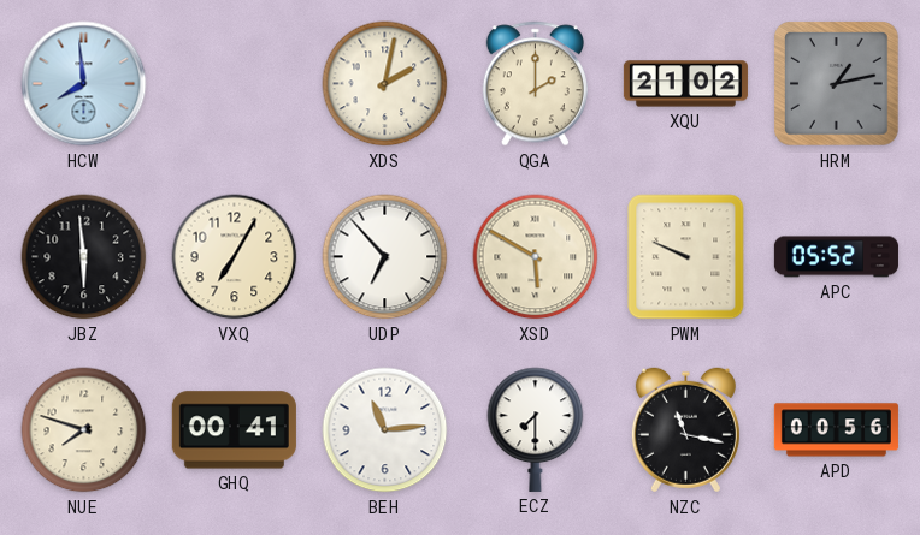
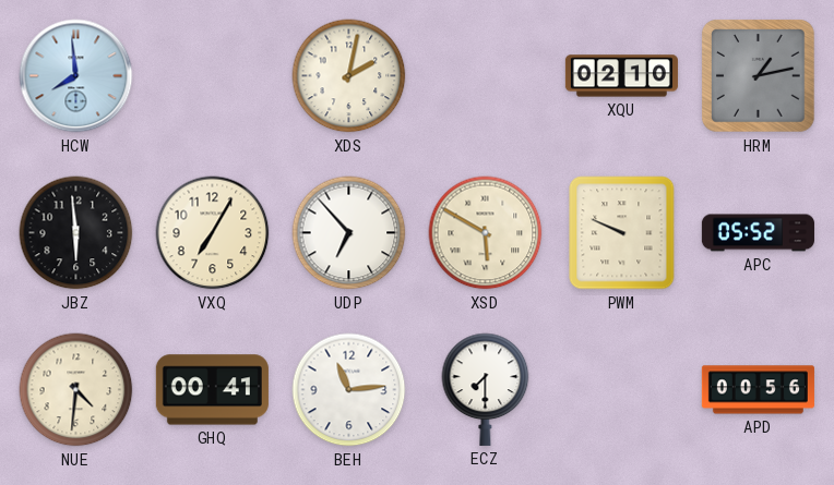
QGA: 2:00 -> none
XQU: 21:02 -> 02:10
NUE: 7:48 -> 4:31
NZC: 11:17 -> none
